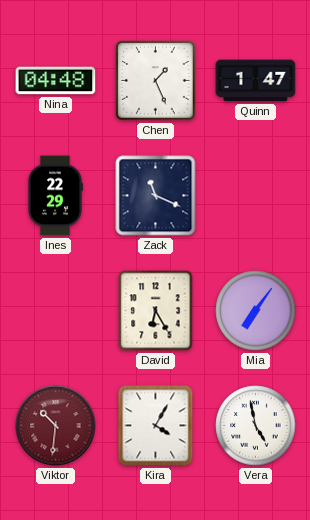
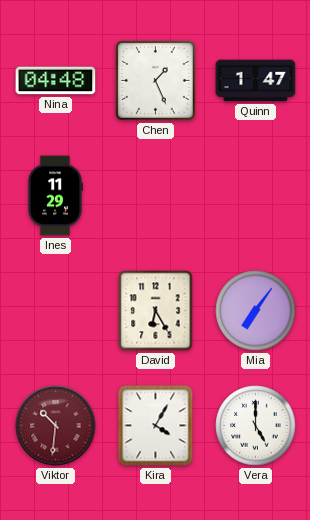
Ines: 22:29 -> 11:29
Zack: 11:19 -> none
Vera: 4:58 -> 5:00
